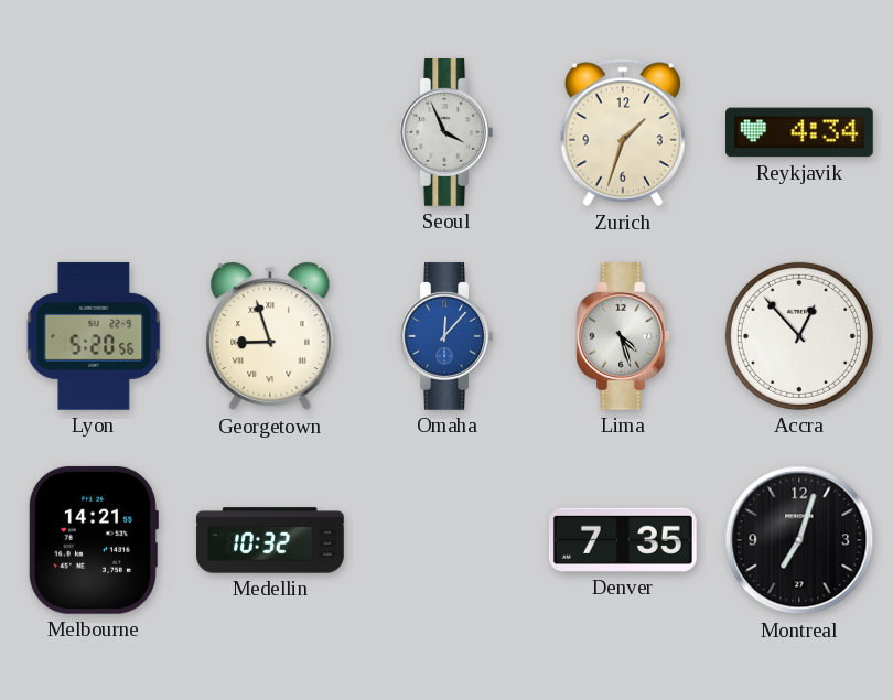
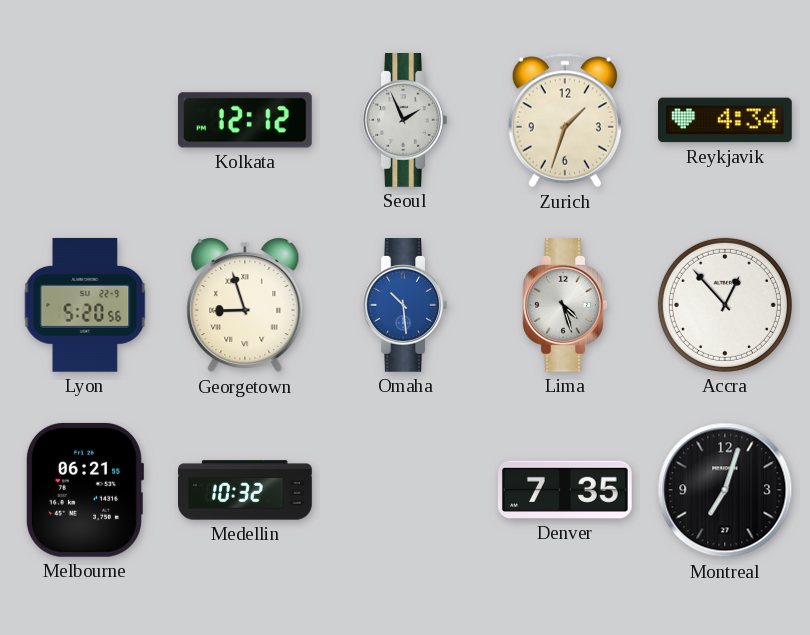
Kolkata: none -> 12:12
Seoul: 3:56 -> 1:56
Omaha: 12:07 -> 10:29
Melbourne: 14:21 -> 06:21
